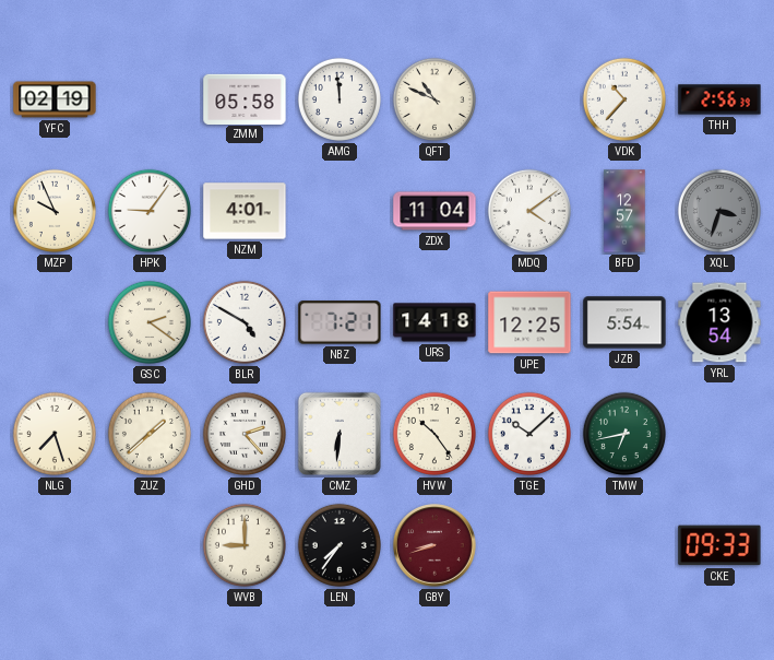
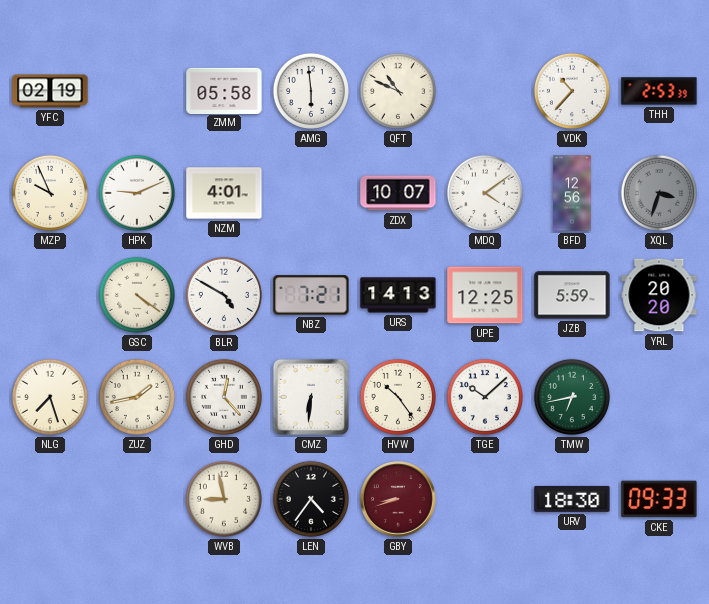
AMG: 11:59 -> 5:59
THH: 2:56 -> 2:53
HPK: 9:06 -> 9:11
ZDX: 11:04 -> 10:07
BFD: 12:57 -> 12:56
GSC: 2:21 -> 4:21
URS: 14:18 -> 14:13
JZB: 5:54 -> 5:59
YRL: 13:54 -> 20:20
ZUZ: 1:38 -> 1:43
GHD: 2:23 -> 12:23
WVB: 9:00 -> 8:58
LEN: 7:36 -> 4:36
URV: none -> 18:30
